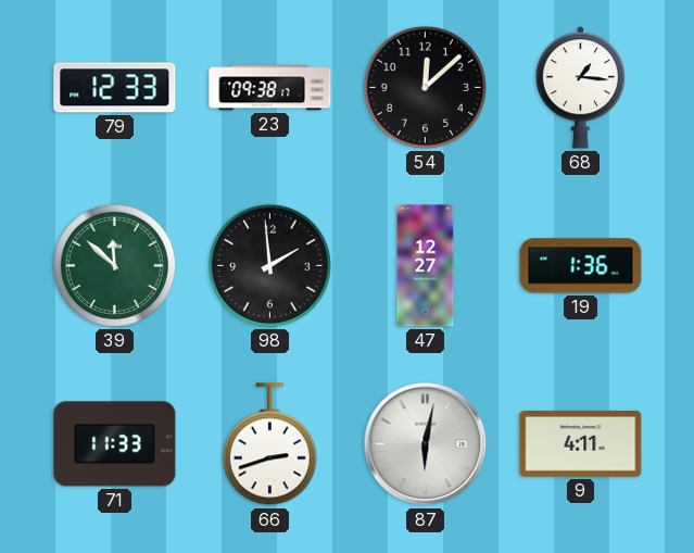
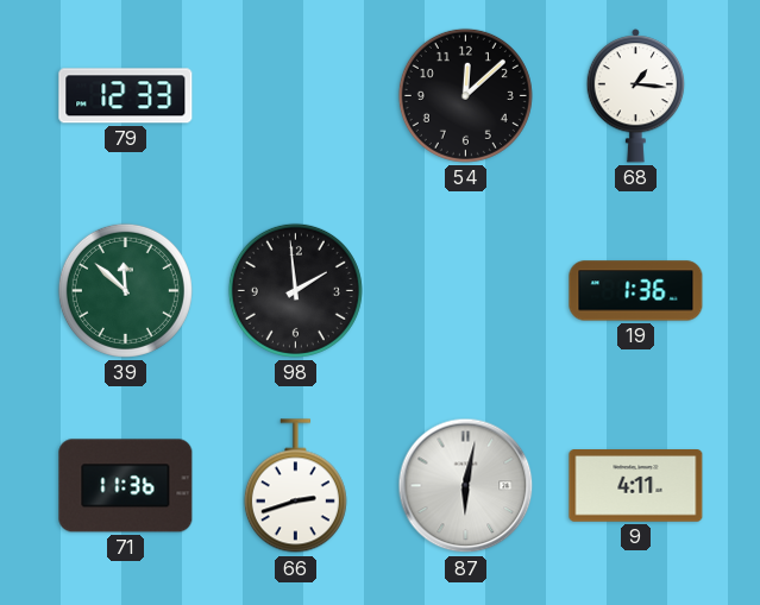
23: 09:38 -> none
47: 12:27 -> none
71: 11:33 -> 11:36
